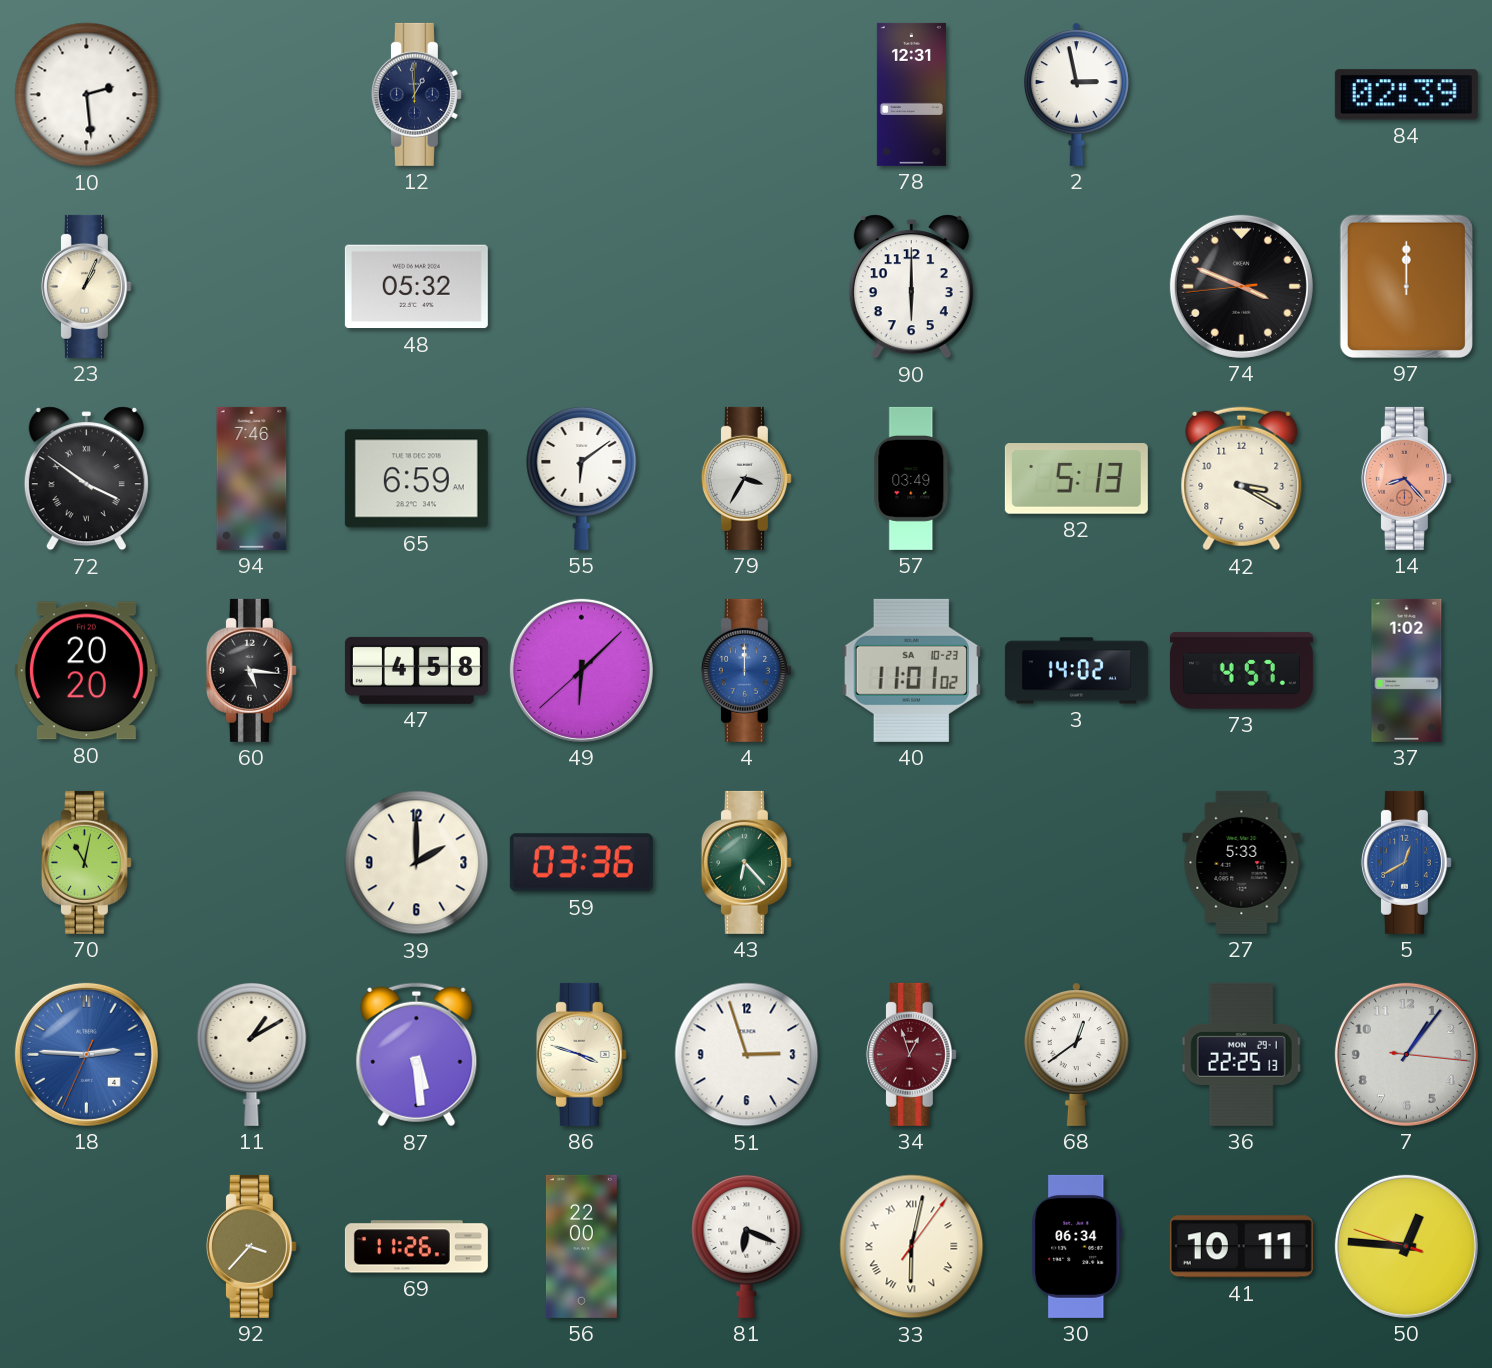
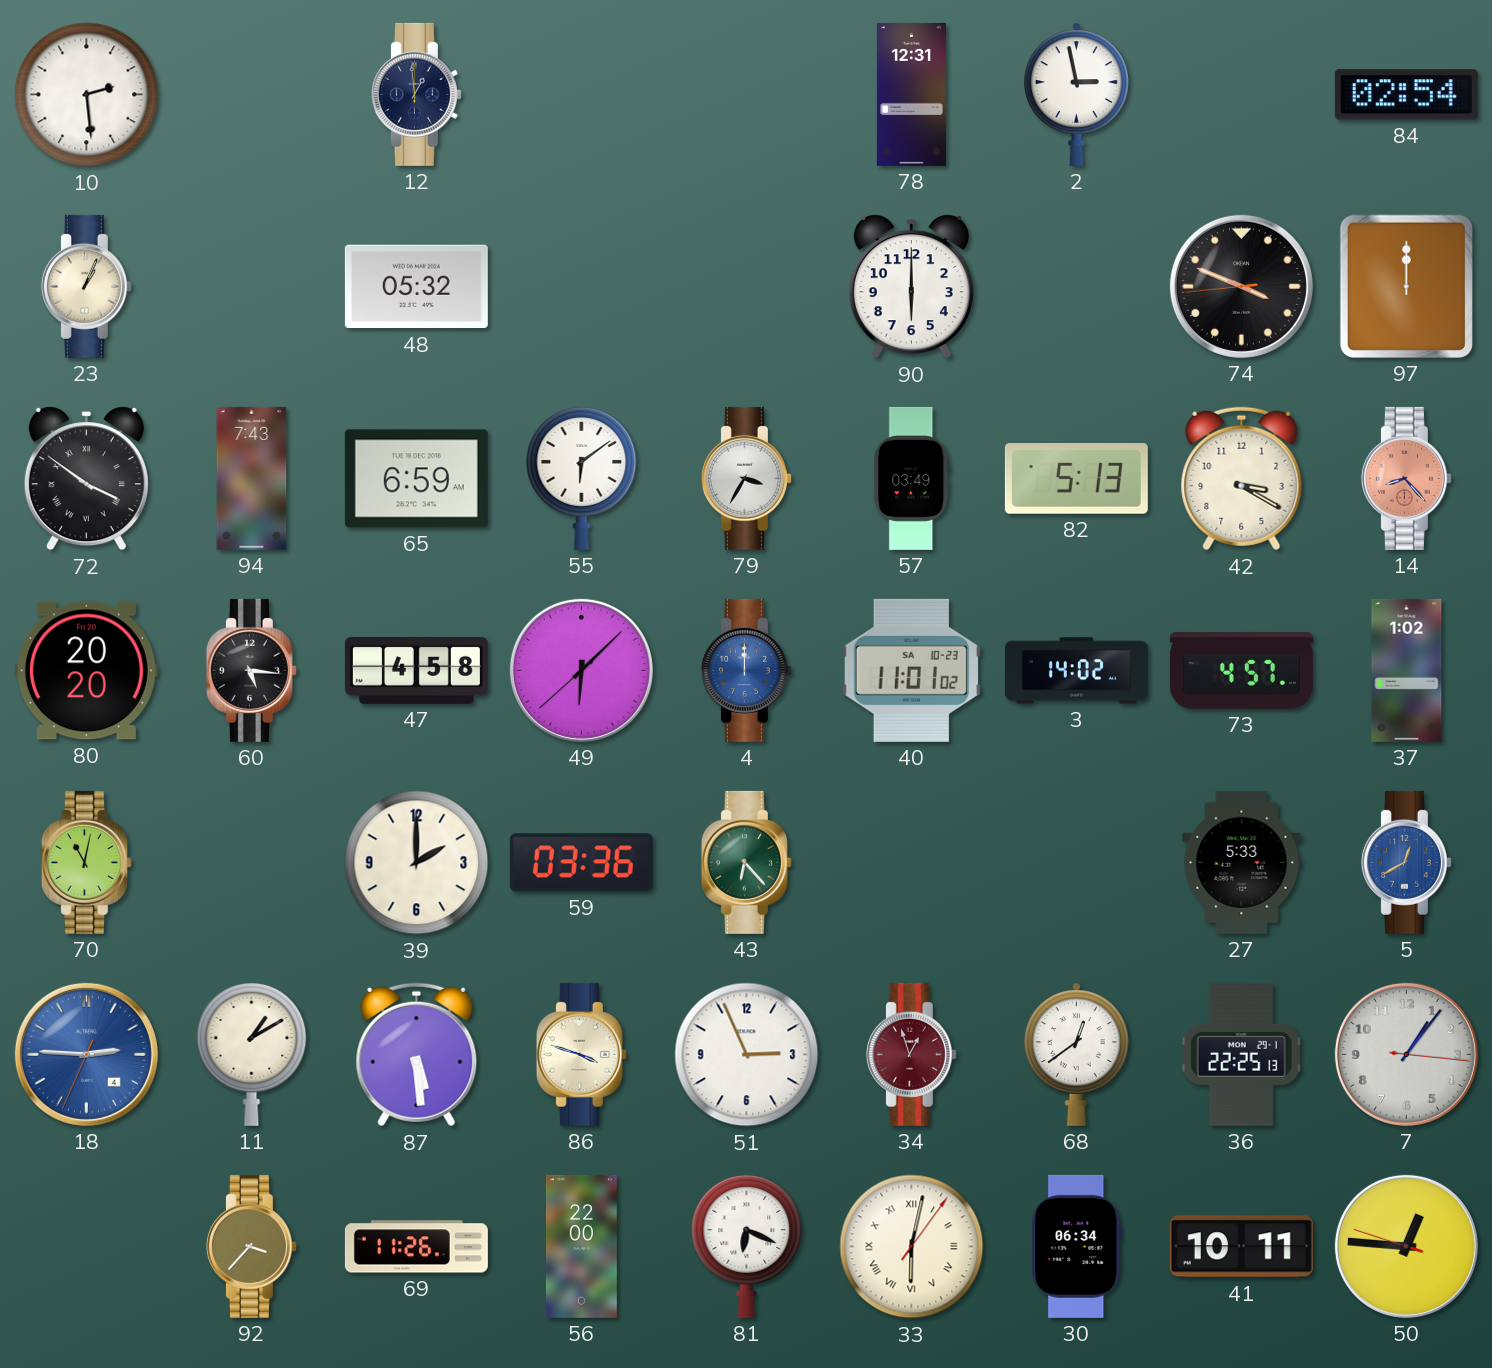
84: 02:39 -> 02:54
94: 7:46 -> 7:43
51: 2:57 -> 2:56
